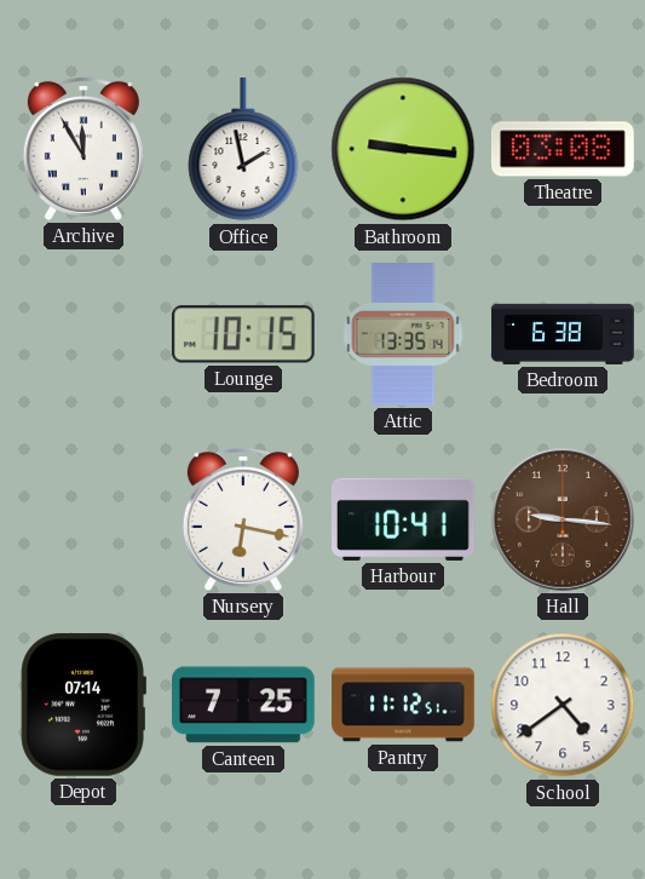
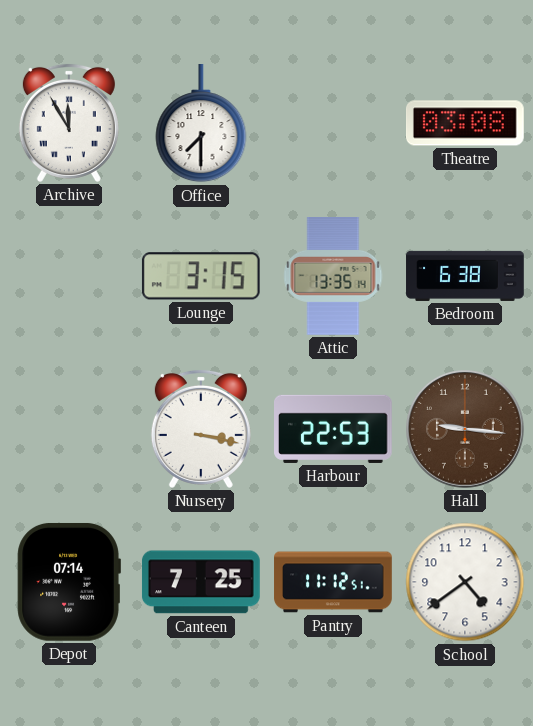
Office: 1:58 -> 7:30
Bathroom: 9:16 -> none
Lounge: 10:15 -> 3:15
Nursery: 6:17 -> 3:17
Harbour: 10:41 -> 22:53
